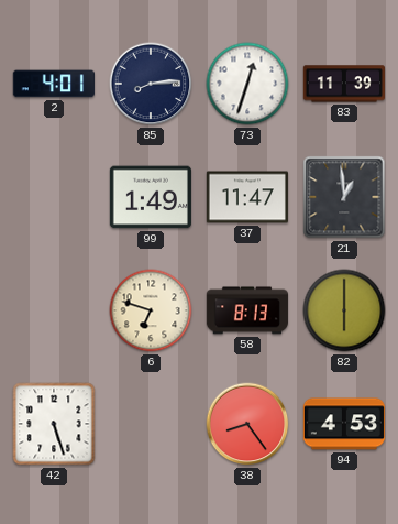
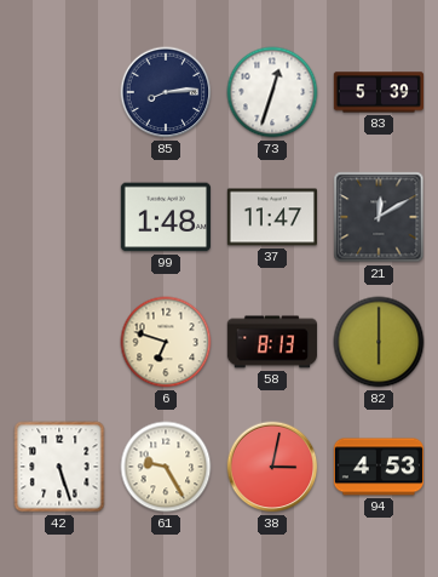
2: 4:01 -> none
83: 11:39 -> 5:39
99: 1:49 -> 1:48
21: 12:59 -> 12:10
61: none -> 9:25
38: 8:24 -> 3:02
